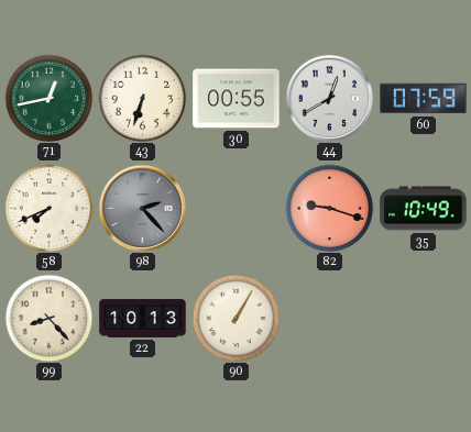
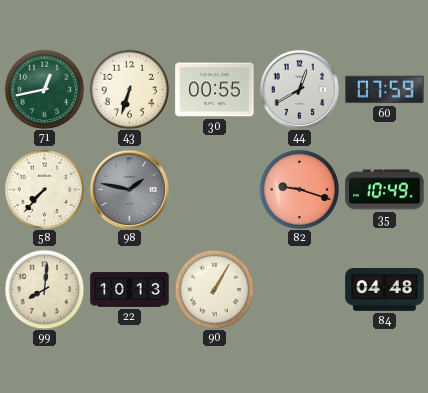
58: 7:41 -> 7:37
98: 2:23 -> 1:47
99: 8:23 -> 8:01
84: none -> 04:48
